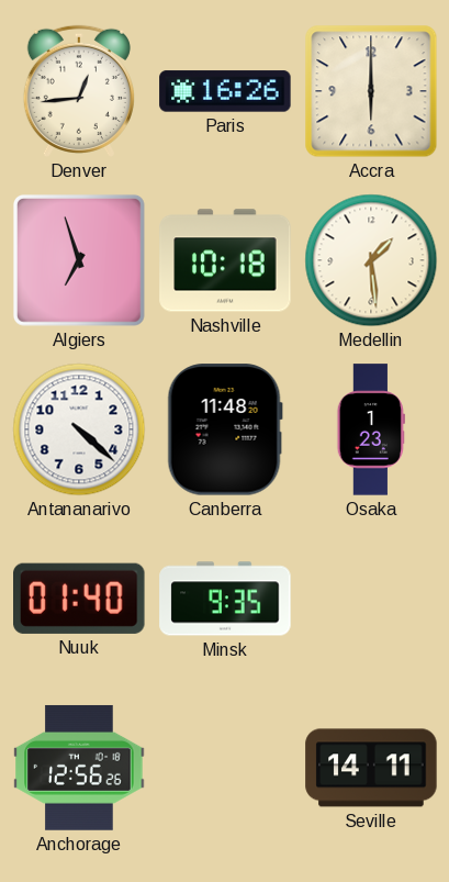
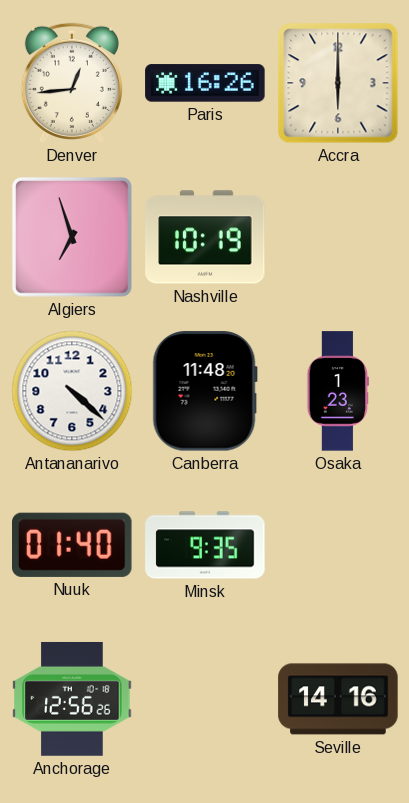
Nashville: 10:18 -> 10:19
Medellin: 1:29 -> none
Seville: 14:11 -> 14:16
